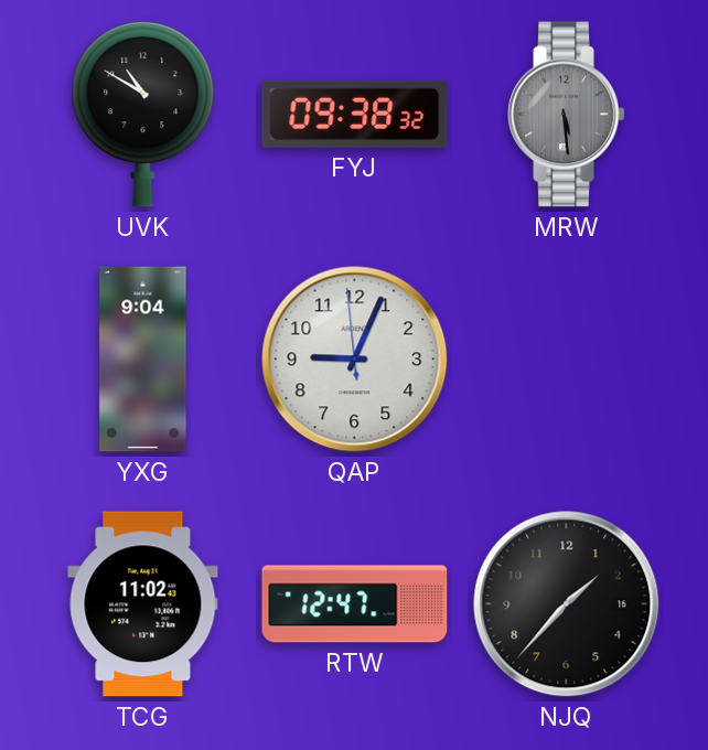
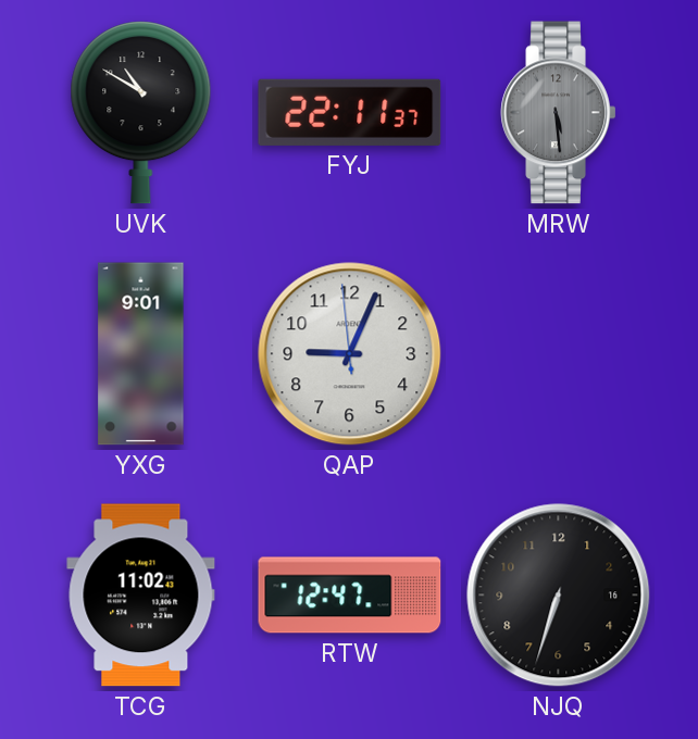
FYJ: 09:38 -> 22:11
YXG: 9:04 -> 9:01
NJQ: 1:37 -> 6:33
